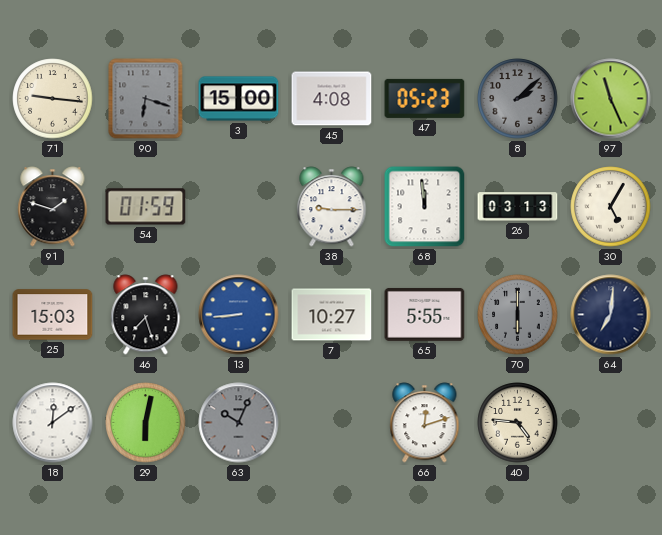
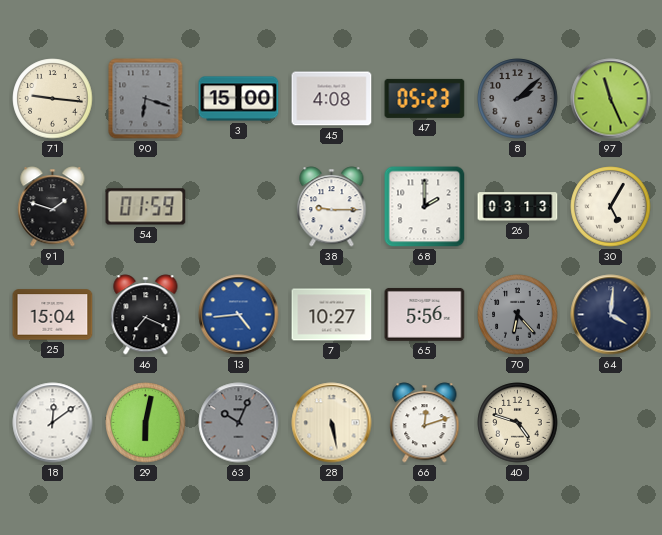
68: 11:59 -> 2:00
25: 15:03 -> 15:04
46: 7:27 -> 7:19
13: 8:44 -> 4:44
65: 5:55 -> 5:56
70: 6:00 -> 6:23
64: 7:01 -> 4:01
28: none -> 5:28
40: 4:46 -> 4:48
